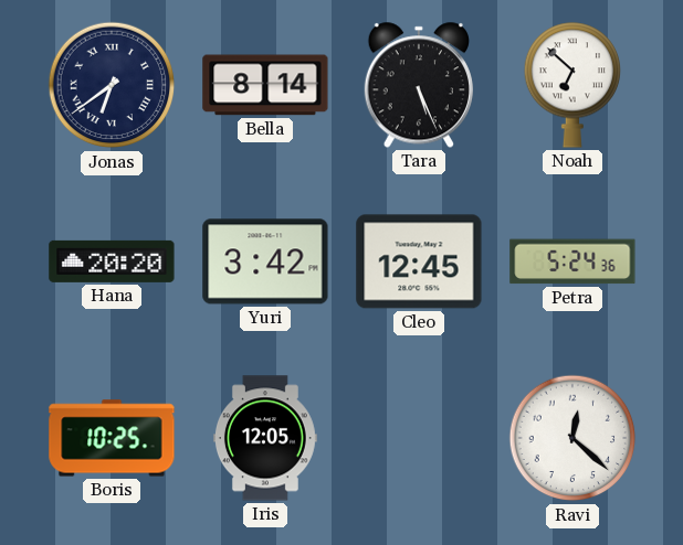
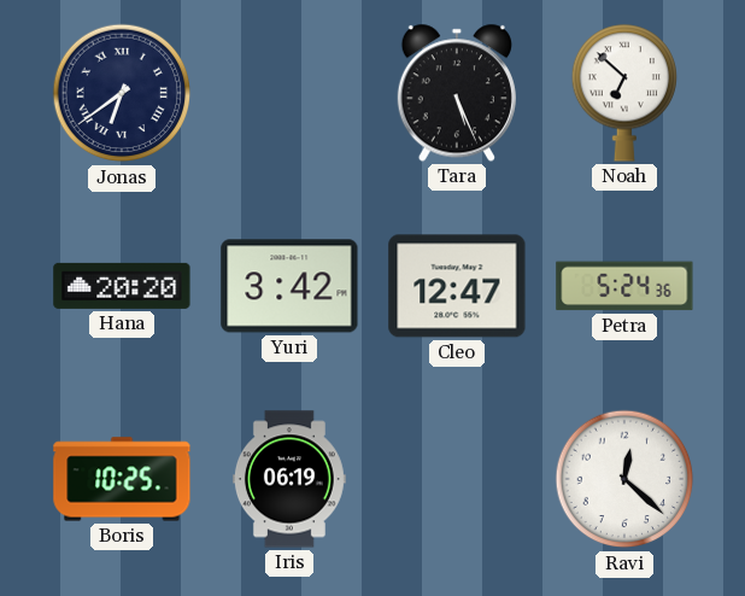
Bella: 8:14 -> none
Cleo: 12:45 -> 12:47
Iris: 12:05 -> 06:19
